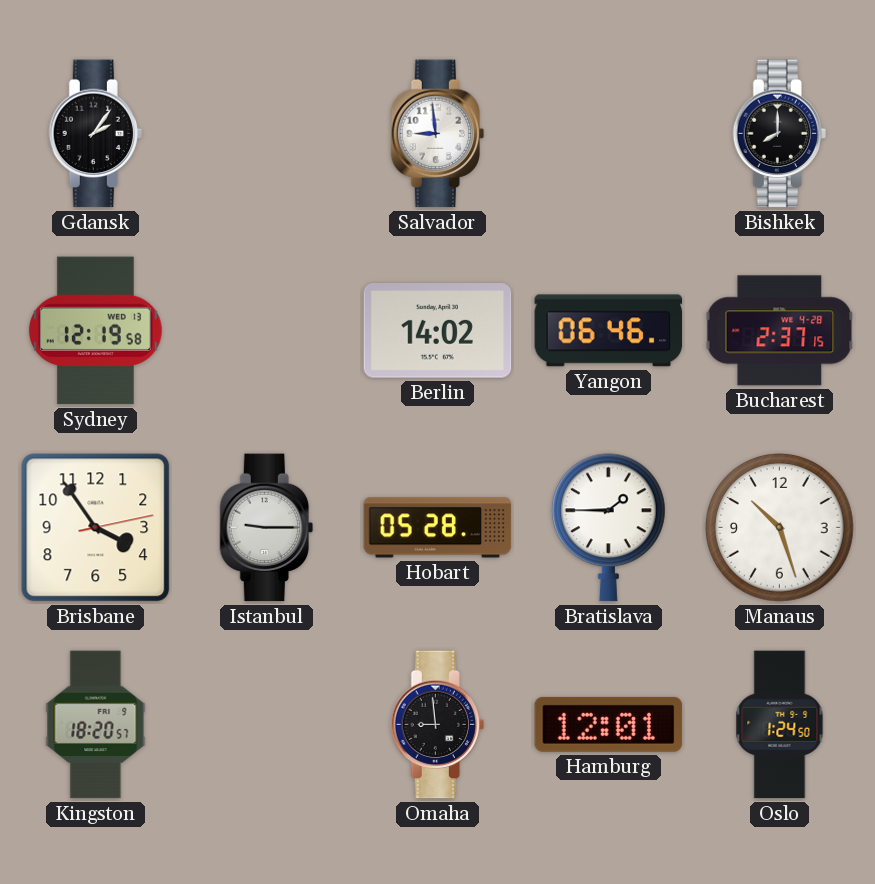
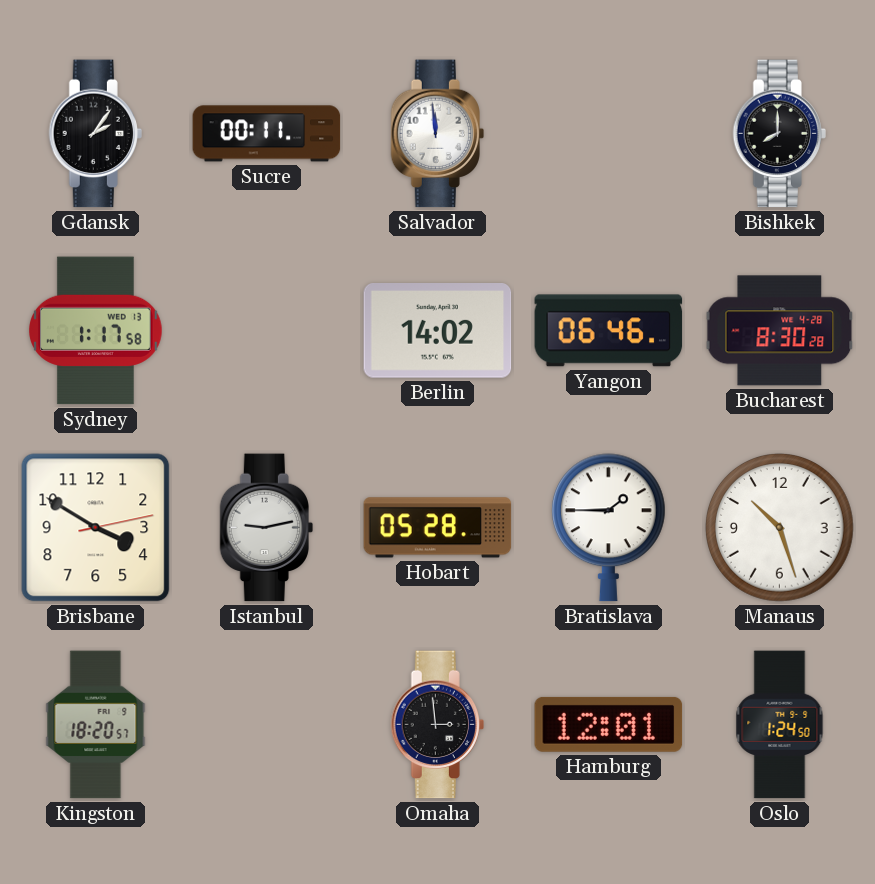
Sucre: none -> 00:11
Salvador: 8:59 -> 11:59
Sydney: 12:19 -> 1:17
Bucharest: 2:37 -> 8:30
Brisbane: 3:54 -> 3:50
Istanbul: 9:15 -> 9:13
Omaha: 8:59 -> 2:59
